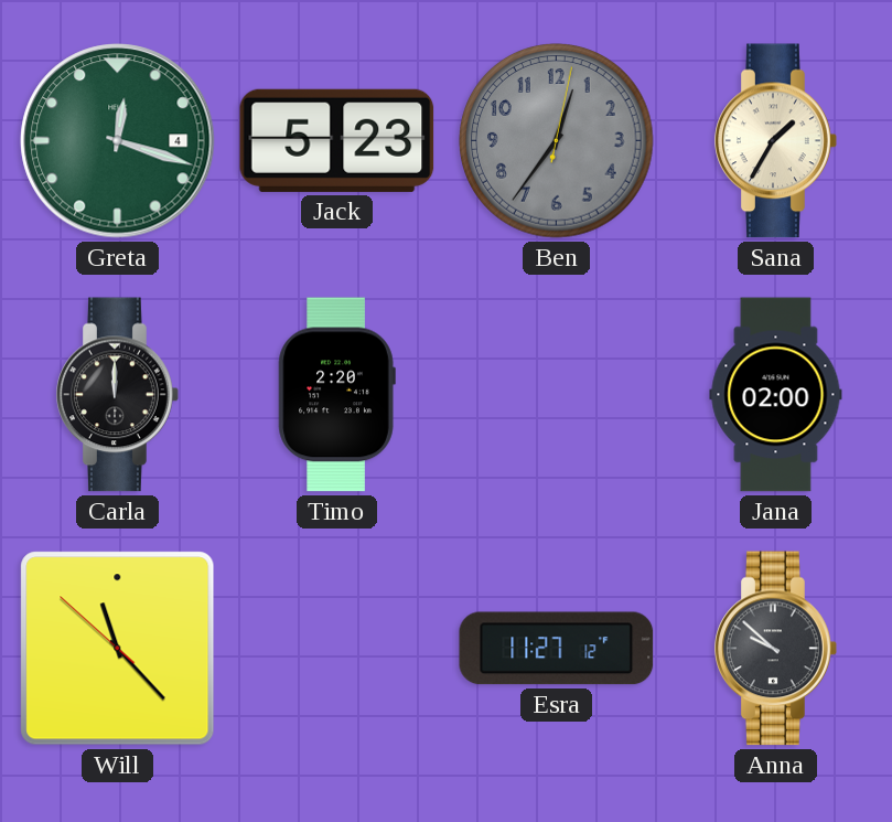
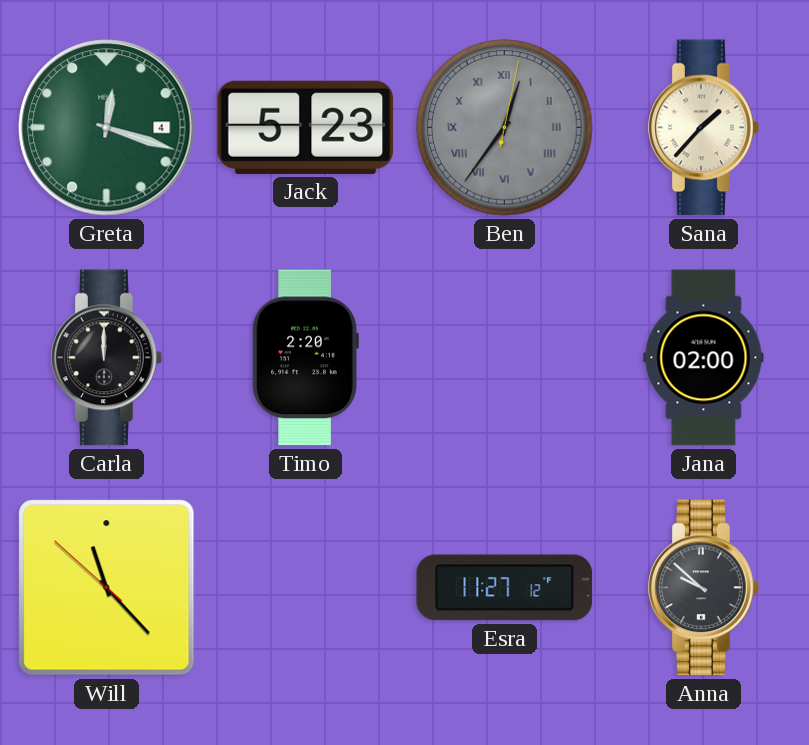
Ben numerals: Arabic -> Roman
Sana: 1:35 -> 1:37
